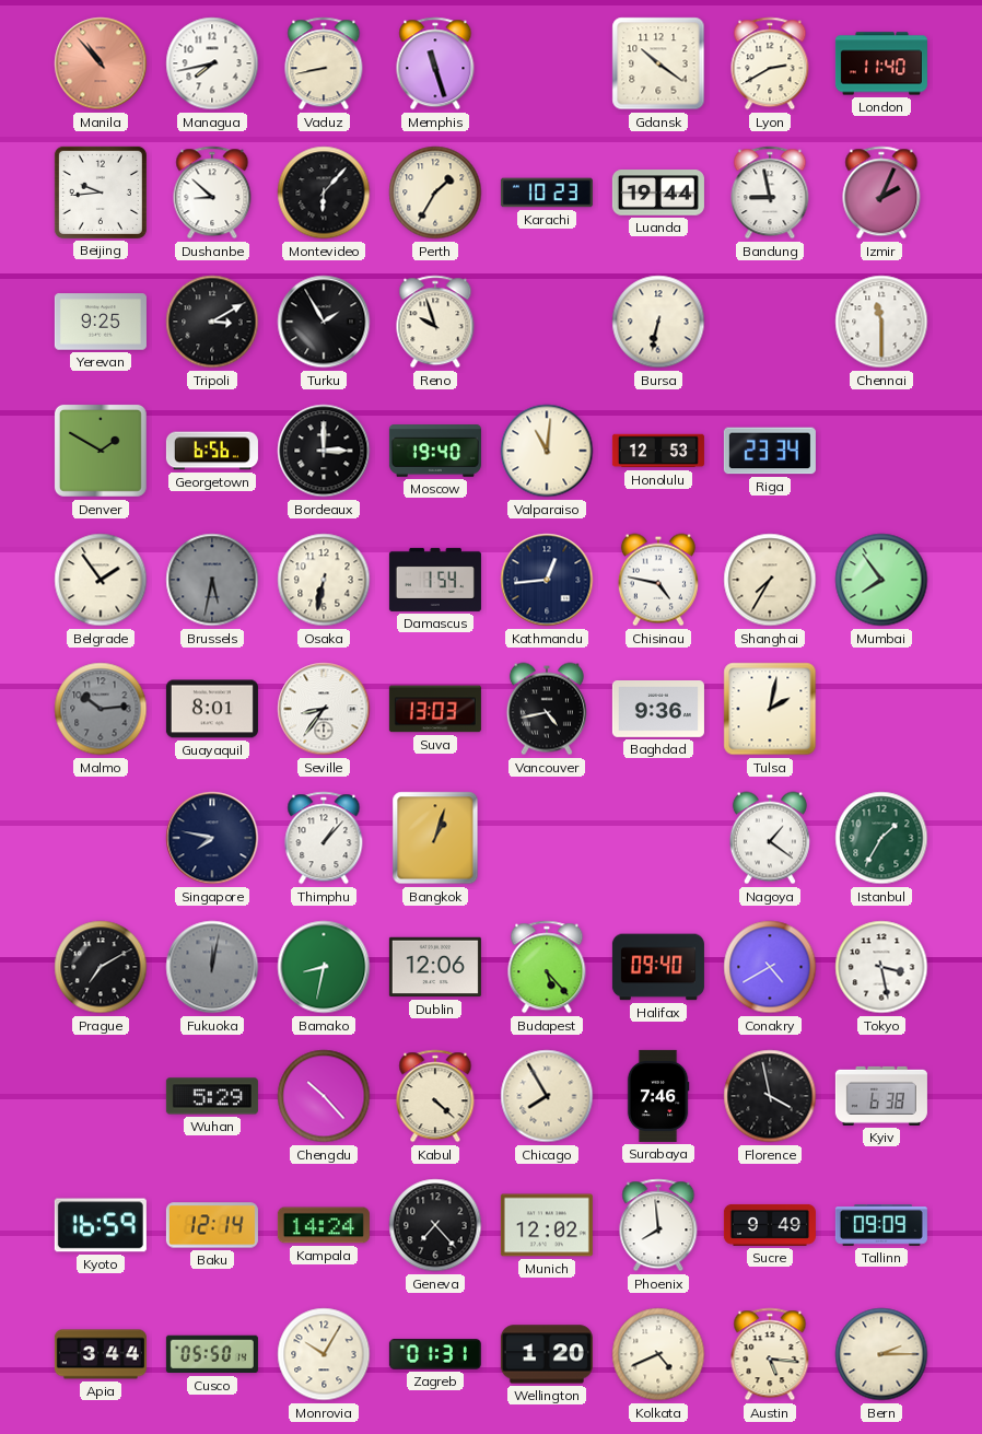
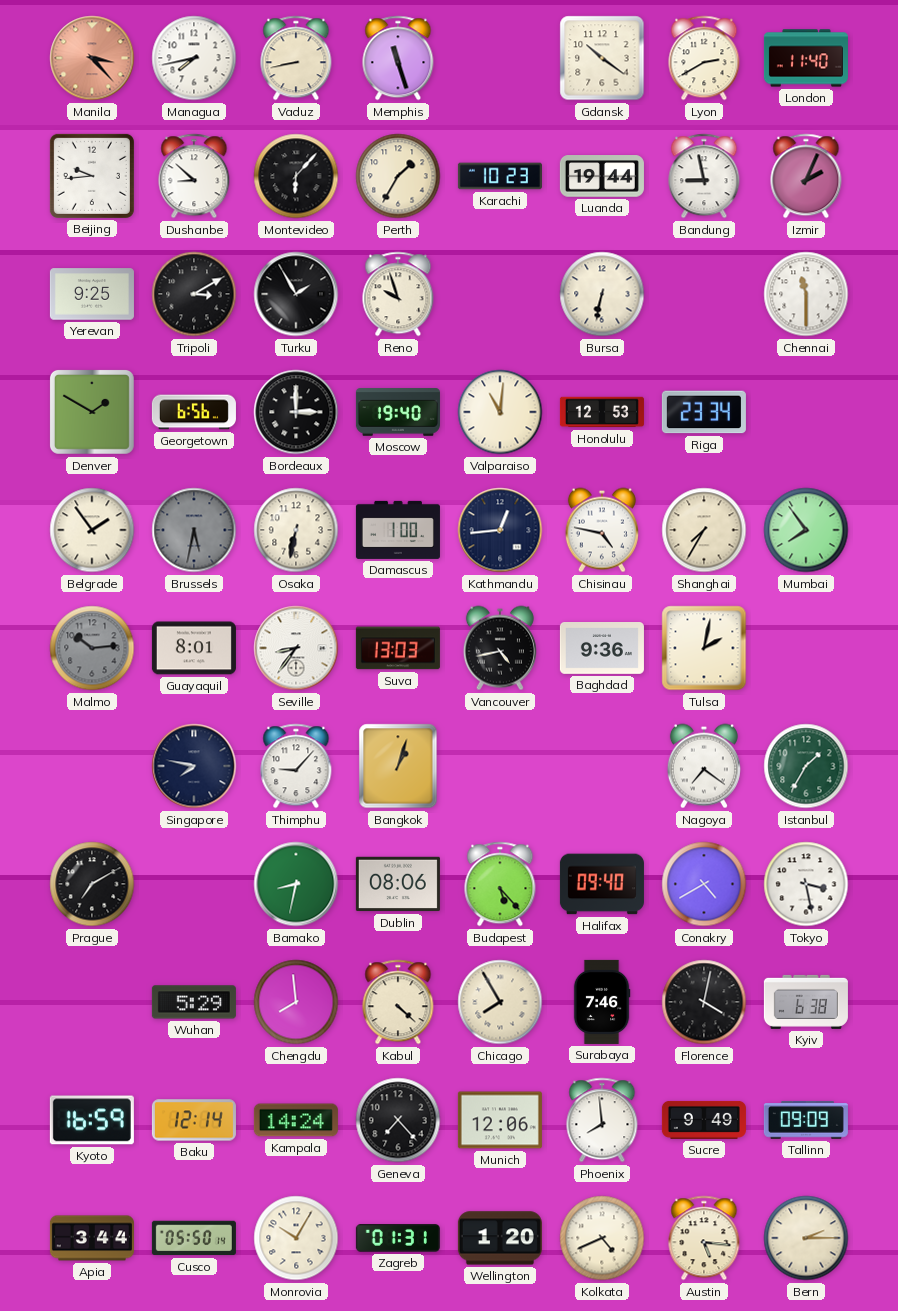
Manila: 10:53 -> 3:23
Damascus: 1:54 -> 1:00
Thimphu: 1:07 -> 9:07
Nagoya: 1:21 -> 7:21
Fukuoka: 12:02 -> none
Dublin: 12:06 -> 08:06
Chengdu: 10:23 -> 7:59
Florence: 3:58 -> 4:02
Munich: 12:02 -> 12:06
